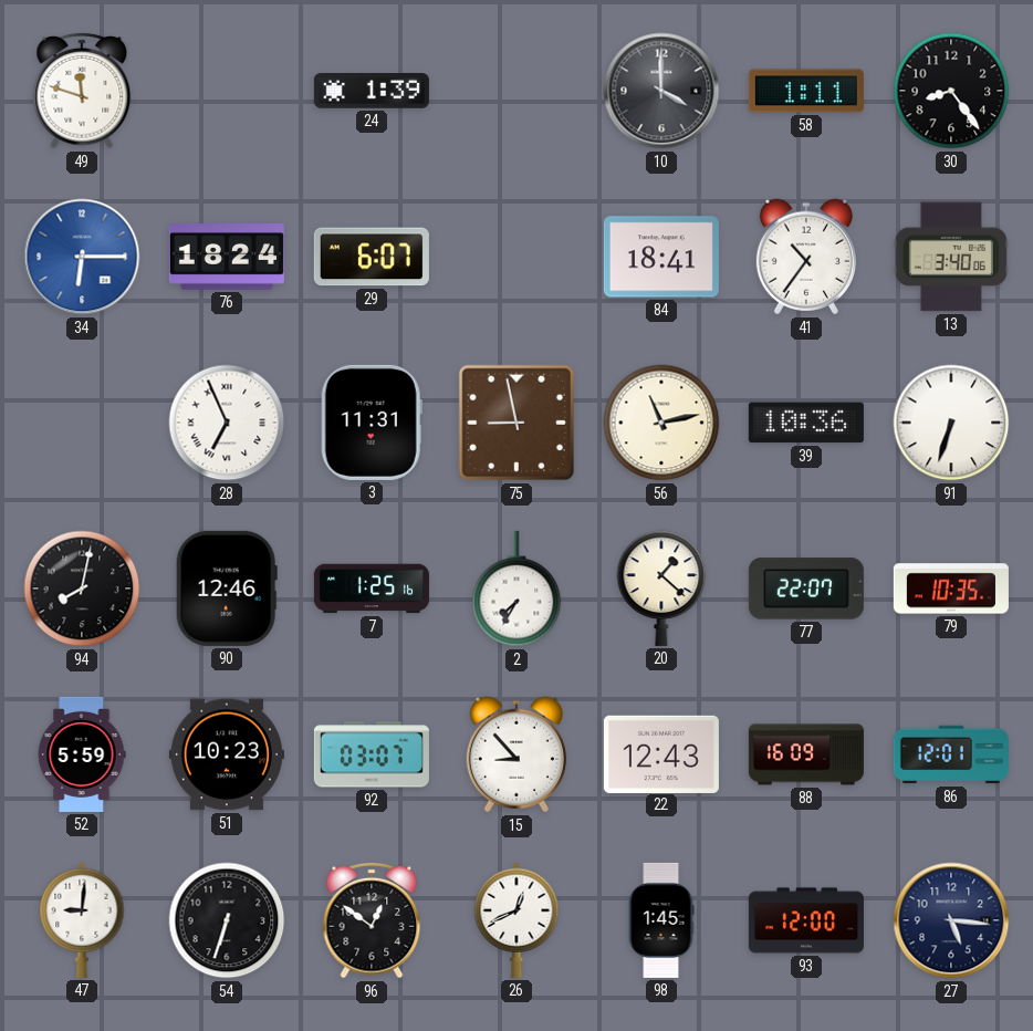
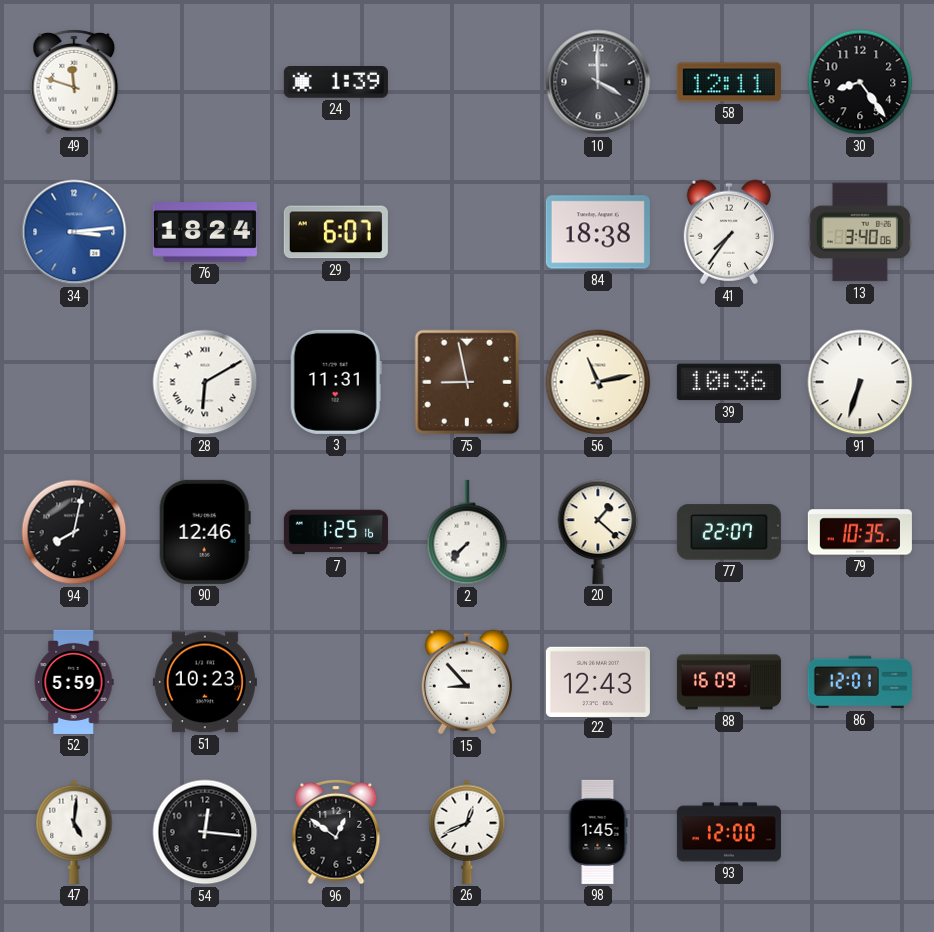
58: 1:11 -> 12:11
34: 6:15 -> 3:14
84: 18:41 -> 18:38
41: 10:36 -> 7:36
28: 6:56 -> 6:10
2: 7:35 -> 7:37
92: 03:07 -> none
47: 9:01 -> 5:01
54: 6:33 -> 12:16
27: 5:16 -> none
